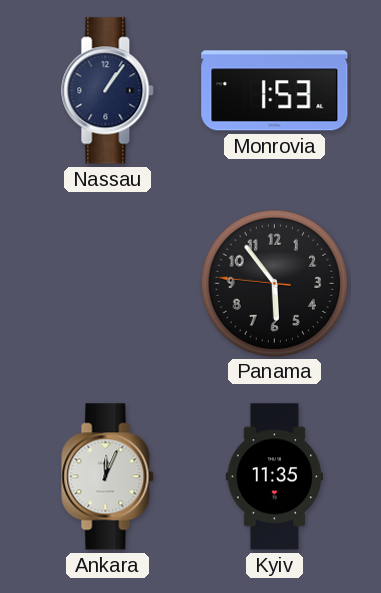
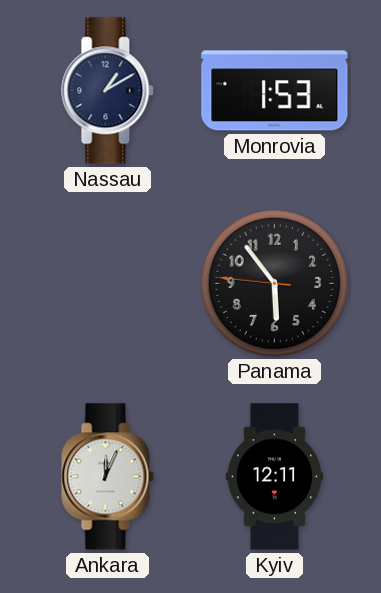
Nassau: 1:06 -> 1:10
Kyiv: 11:35 -> 12:11
